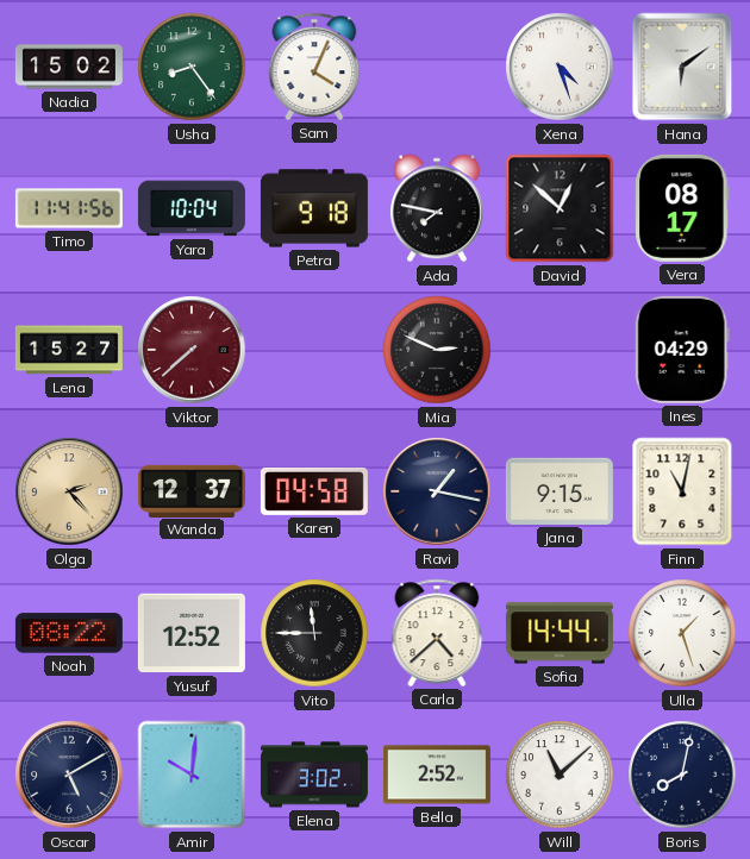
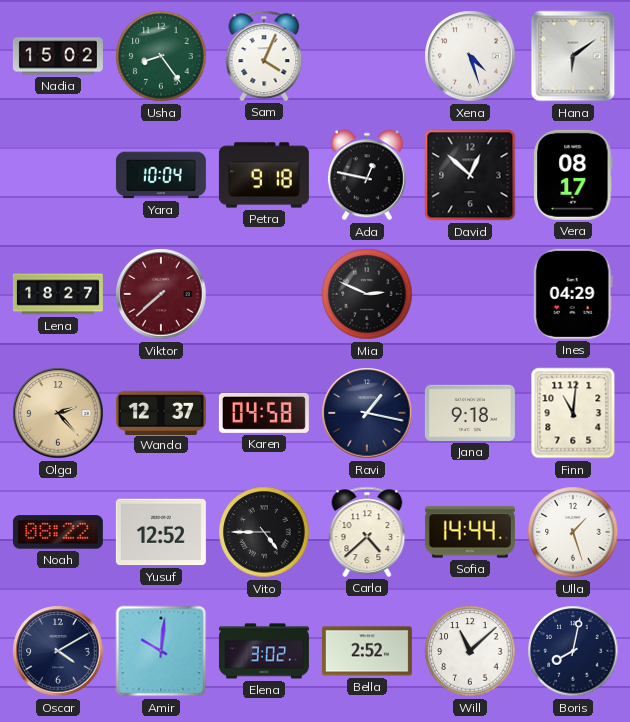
Timo: 11:41 -> none
Ada: 7:47 -> 12:47
Lena: 15:27 -> 18:27
Jana: 9:15 -> 9:18
Finn: 11:02 -> 11:01
Vito: 11:45 -> 4:45
Oscar: 5:10 -> 4:10
